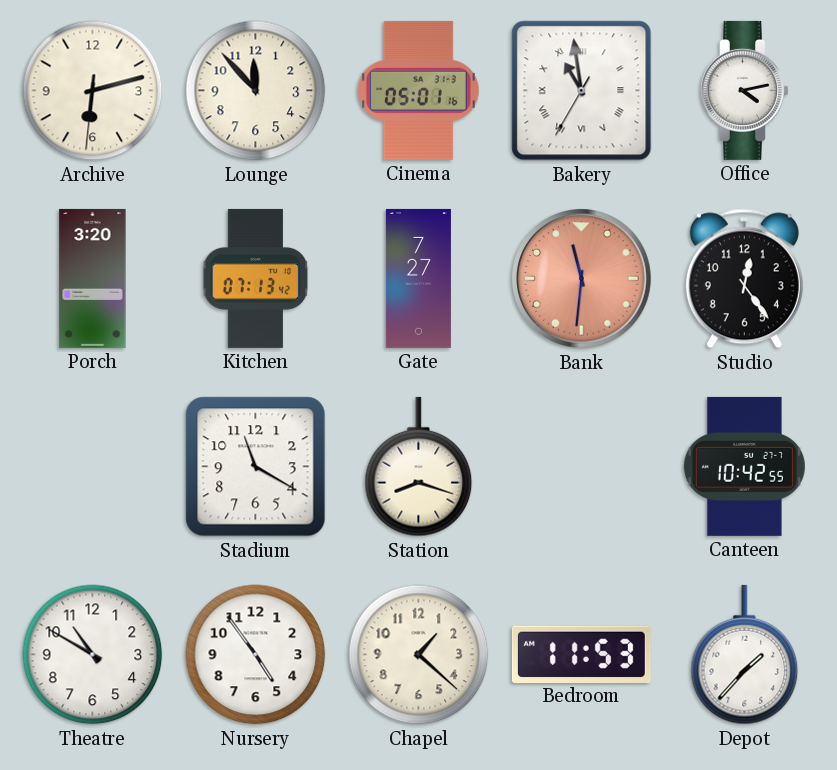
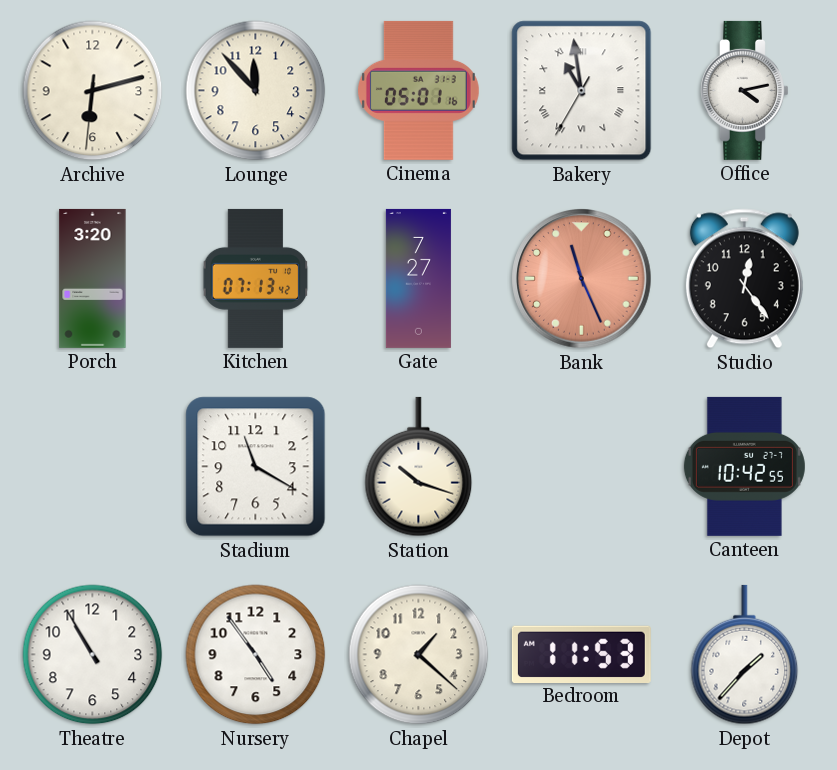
Bank: 11:31 -> 11:26
Station: 8:18 -> 10:18
Theatre: 10:50 -> 10:55
